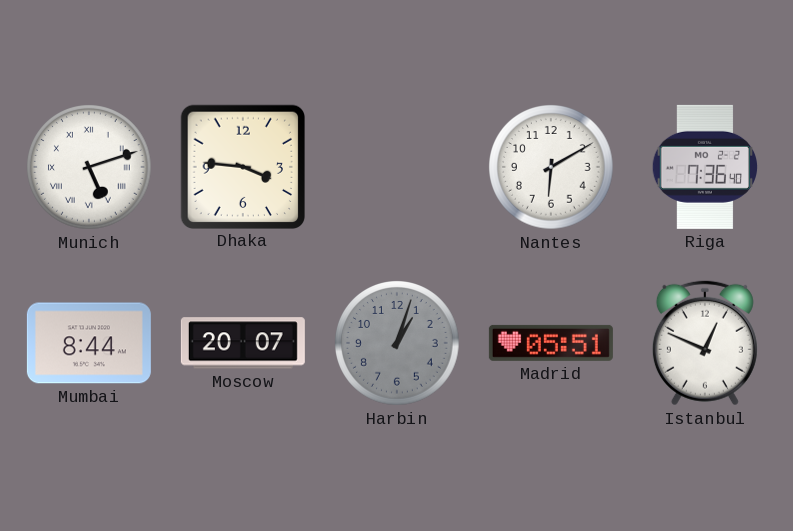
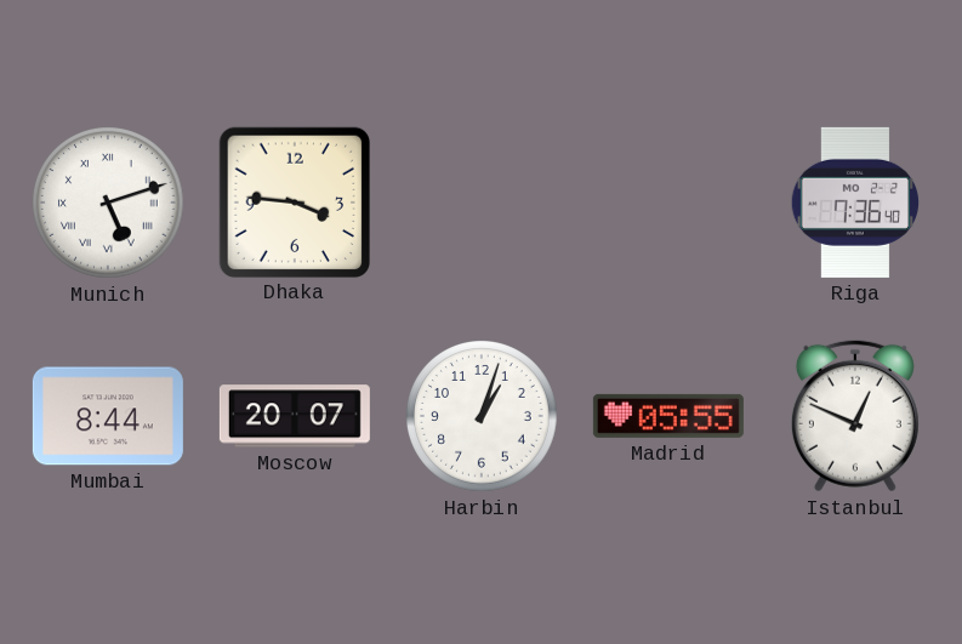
Nantes: 6:10 -> none
Harbin dial: grey -> white
Madrid: 05:51 -> 05:55
